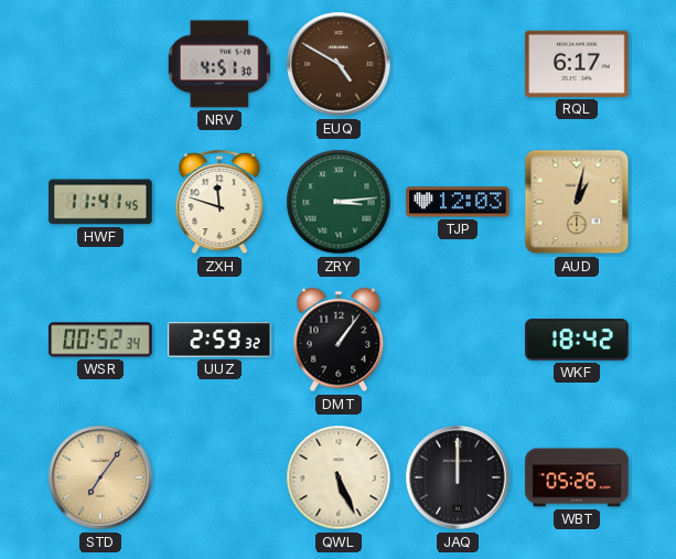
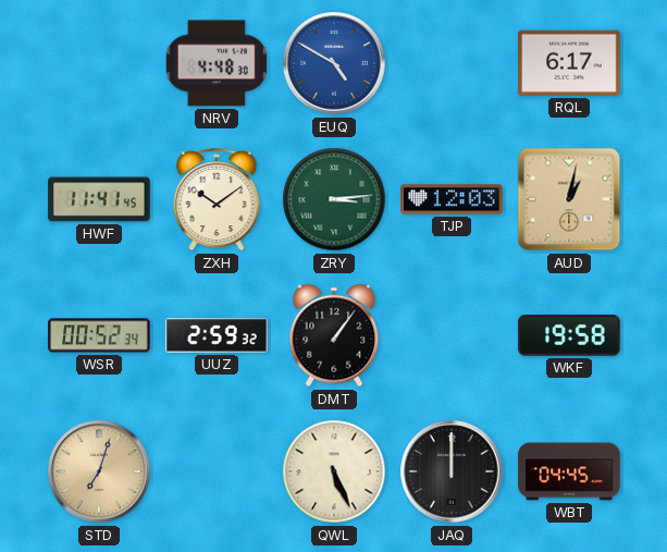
NRV: 4:51 -> 4:48
EUQ dial: brown -> blue
ZXH: 11:48 -> 10:09
WKF: 18:42 -> 19:58
STD: 7:06 -> 7:03
WBT: 05:26 -> 04:45
